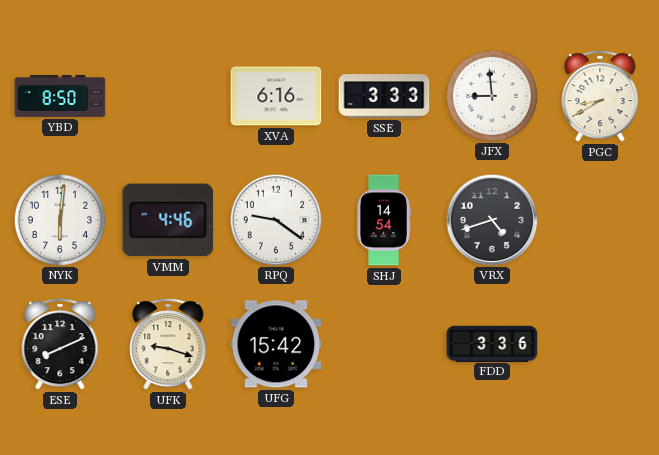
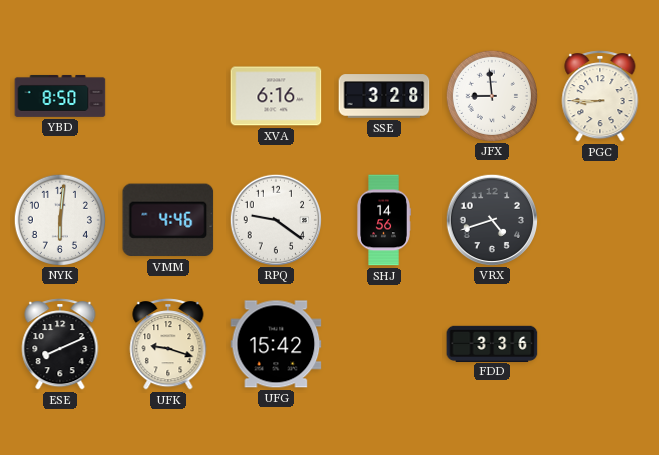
SSE: 3:33 -> 3:28
PGC: 8:40 -> 8:45
SHJ: 14:54 -> 14:56
